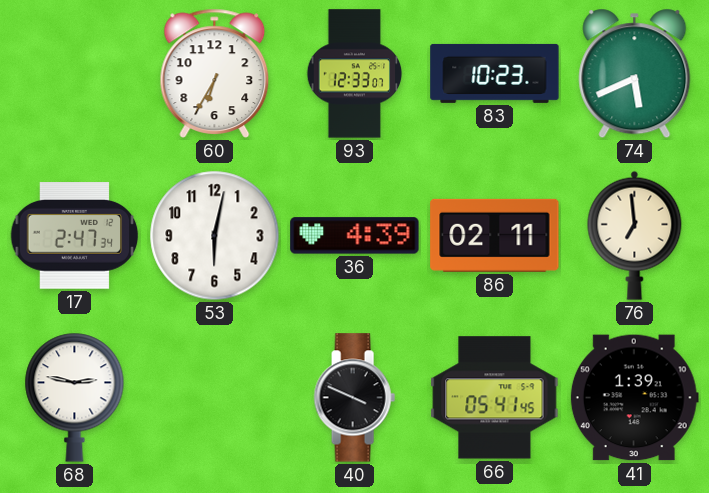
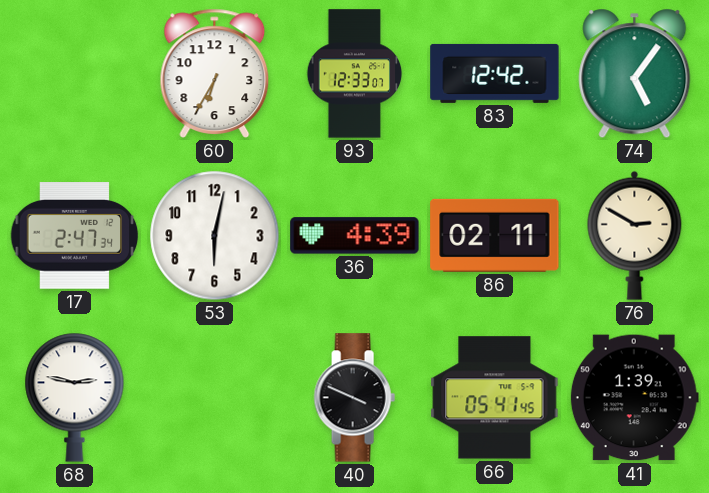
83: 10:23 -> 12:42
74: 5:41 -> 5:06
76: 6:59 -> 2:50
